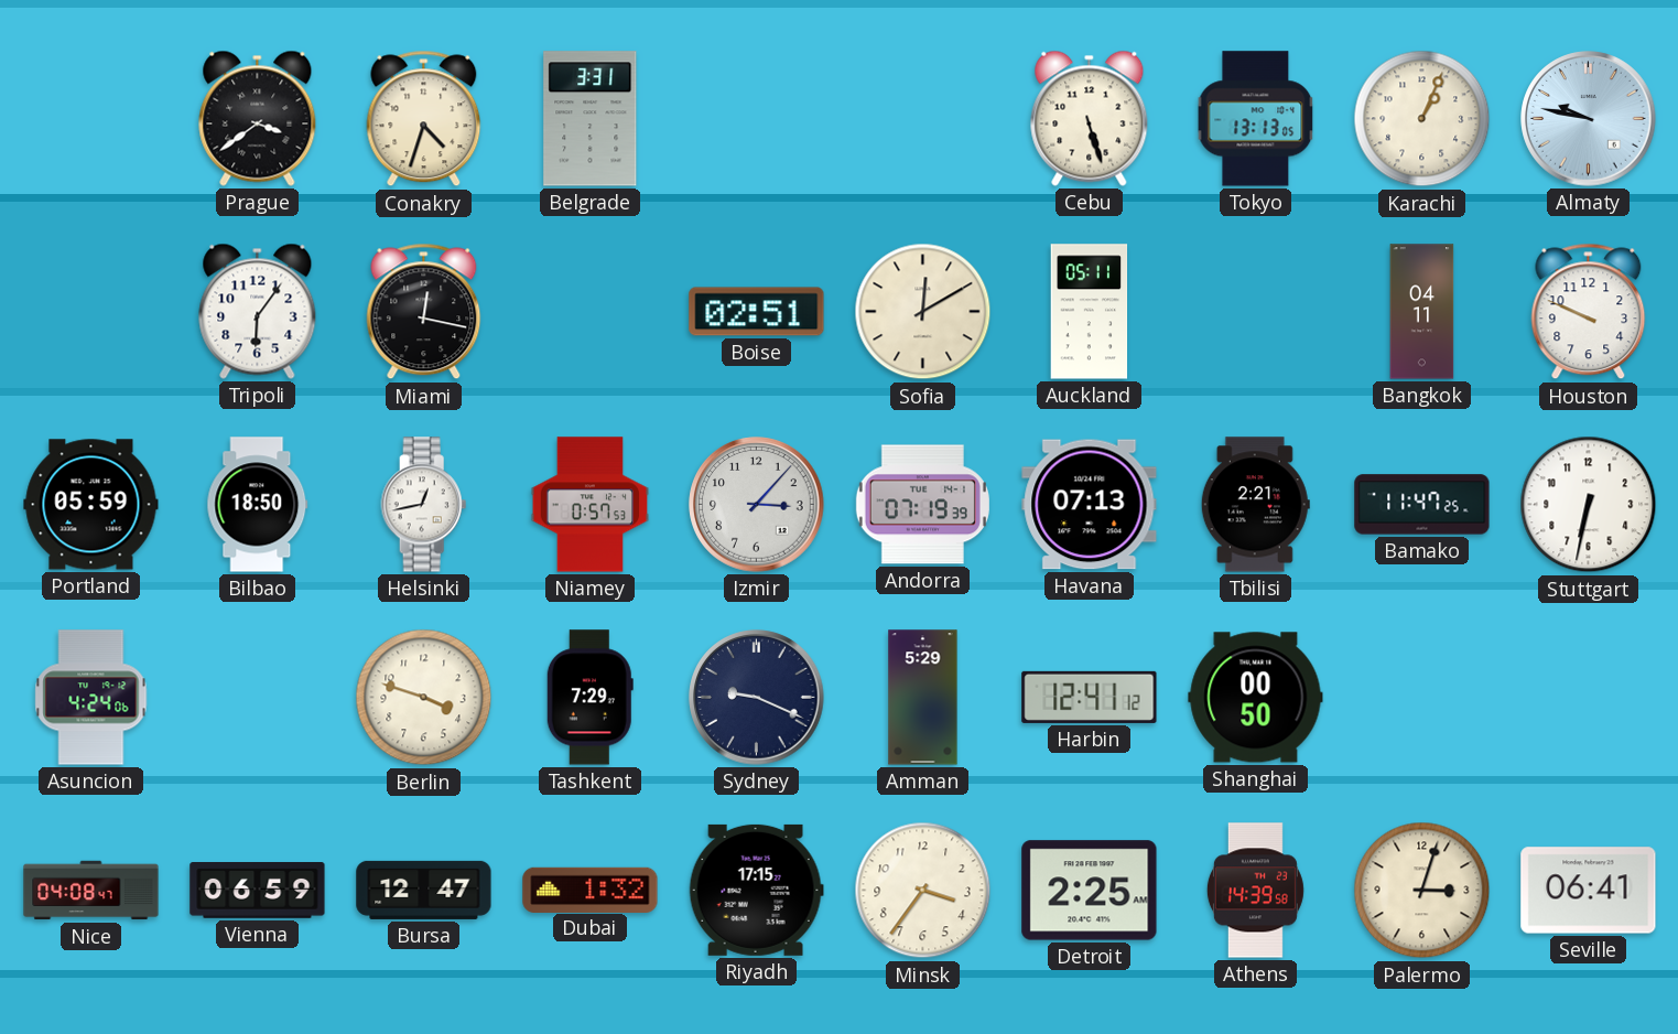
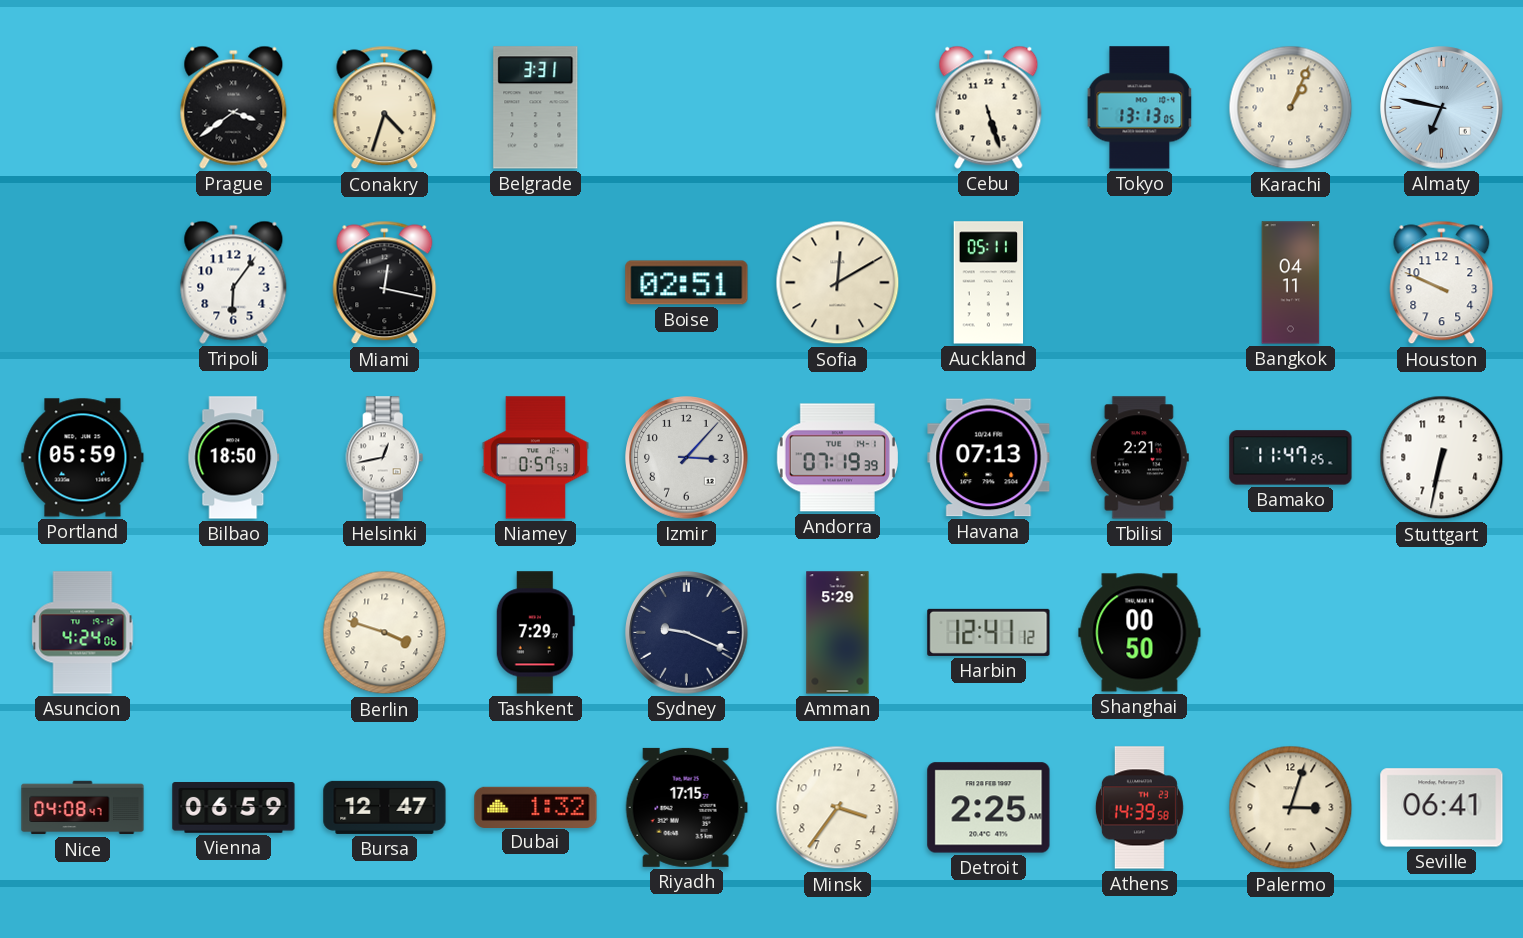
Almaty: 9:47 -> 6:47
